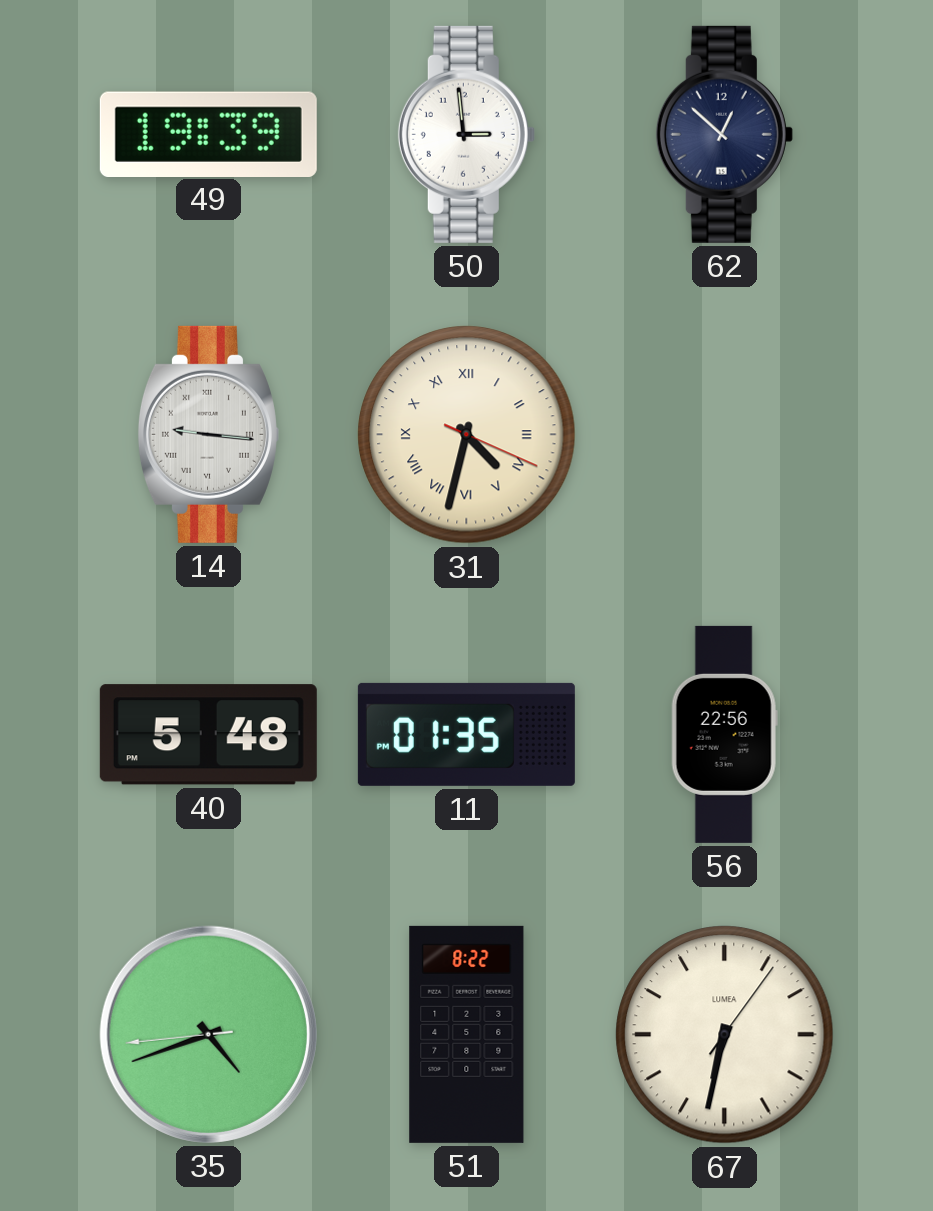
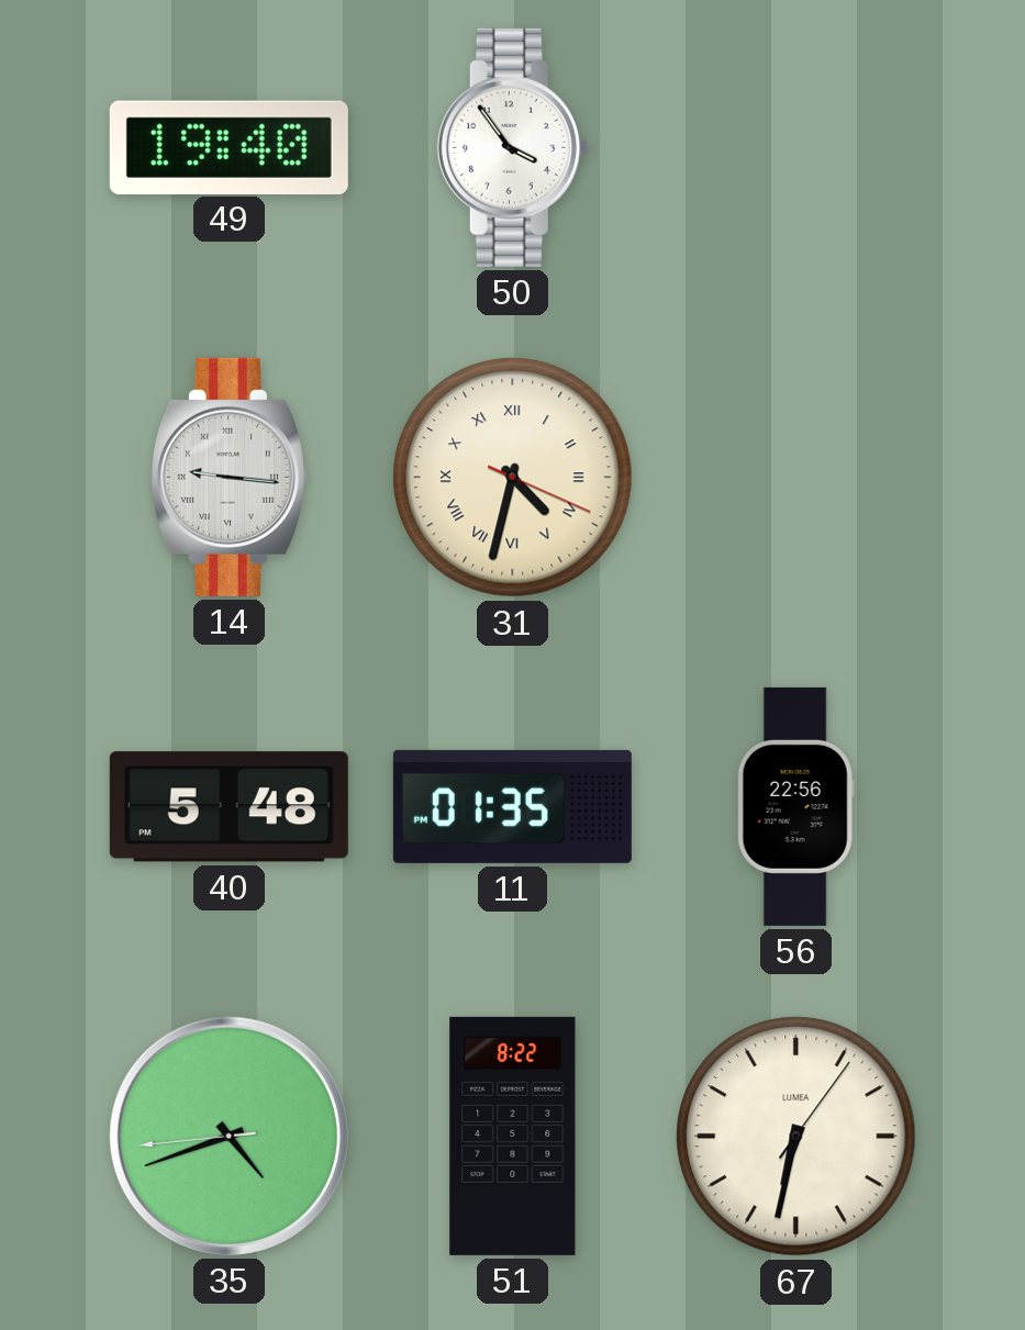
49: 19:39 -> 19:40
50: 2:59 -> 3:54
62: 12:52 -> none
